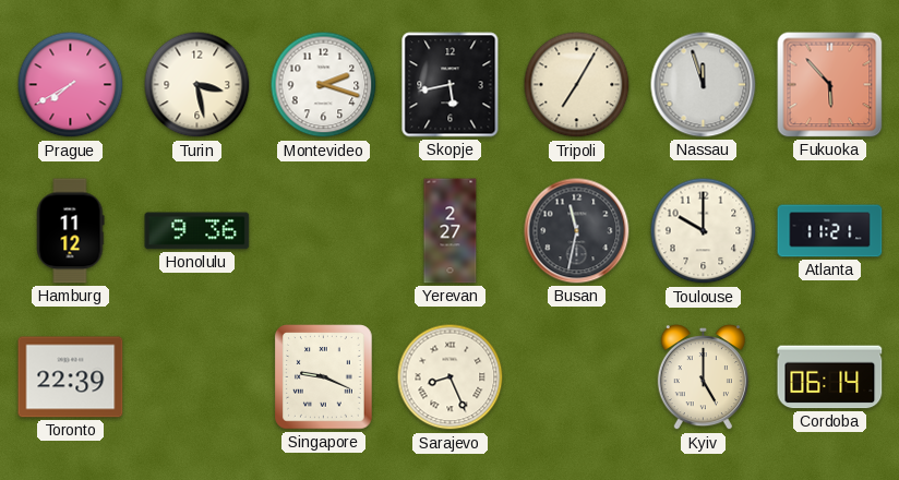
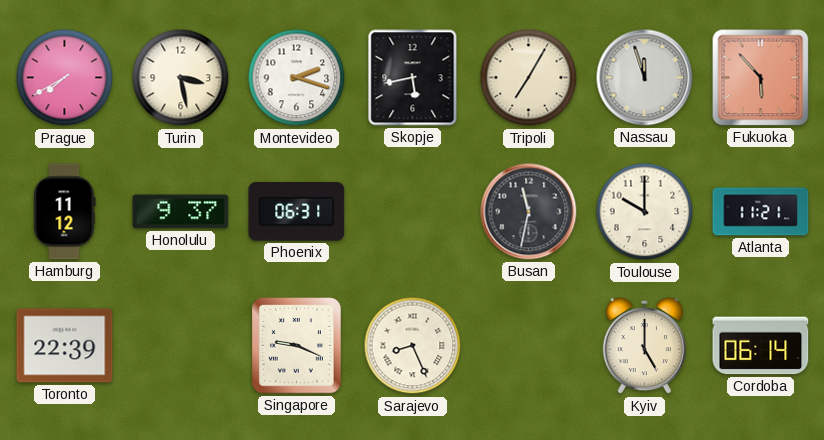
Honolulu: 9:36 -> 9:37
Phoenix: none -> 06:31
Yerevan: 2:27 -> none
